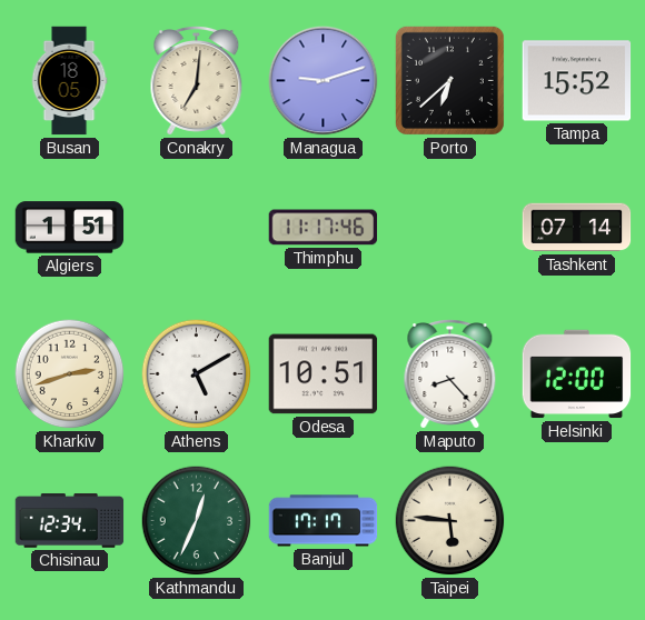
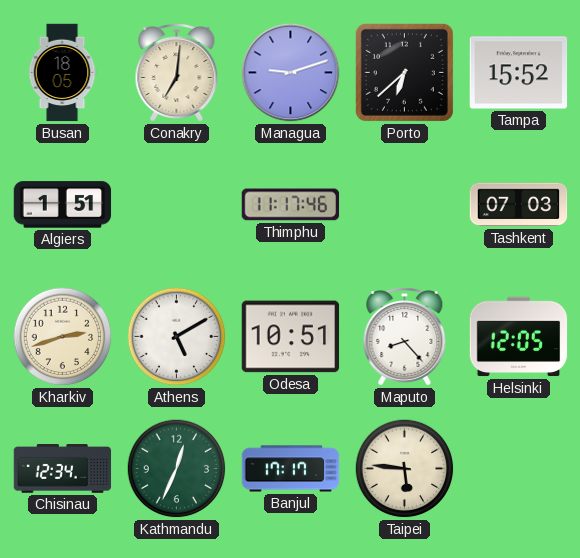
Tashkent: 07:14 -> 07:03
Helsinki: 12:00 -> 12:05
